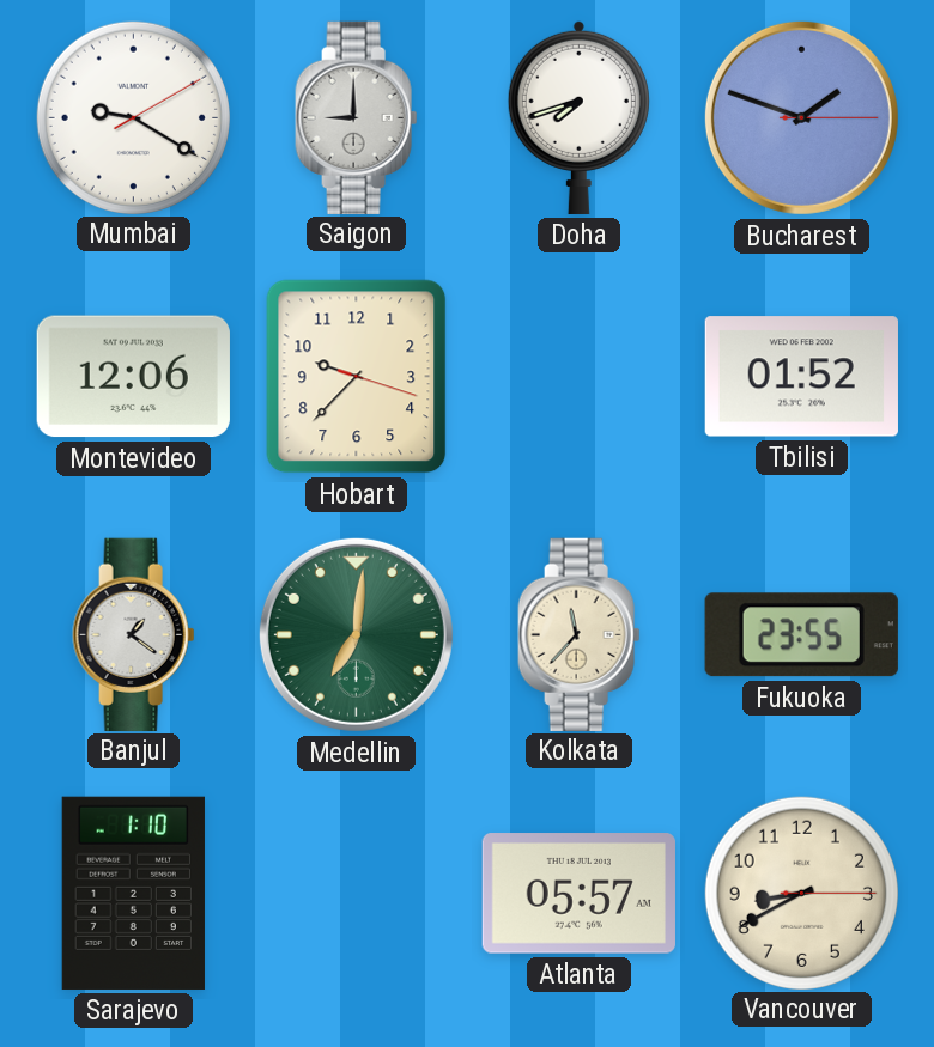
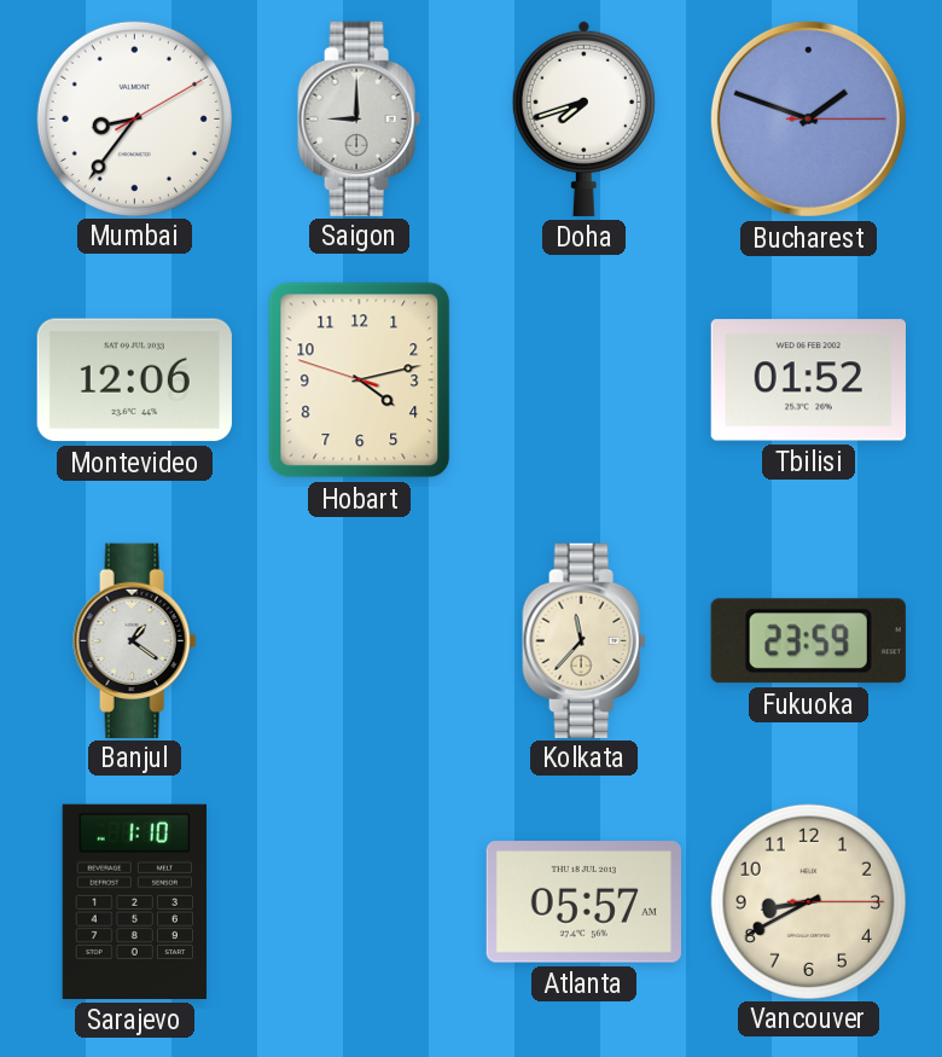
Mumbai: 9:20 -> 8:36
Hobart: 9:37 -> 4:12
Medellin: 7:01 -> none
Fukuoka: 23:55 -> 23:59
